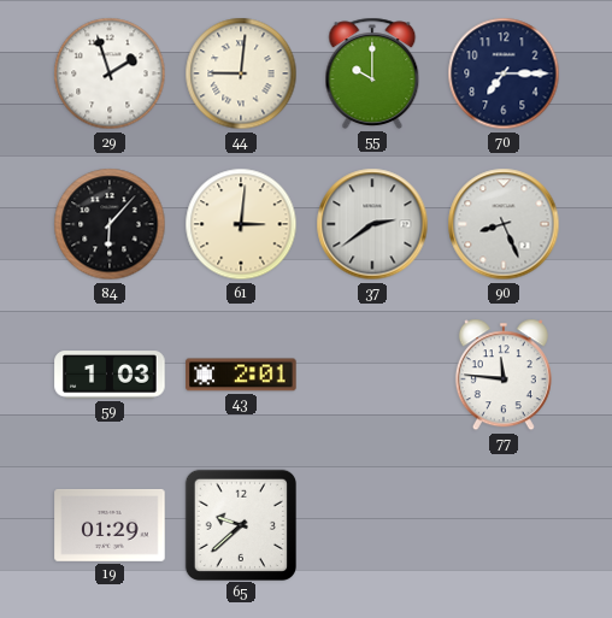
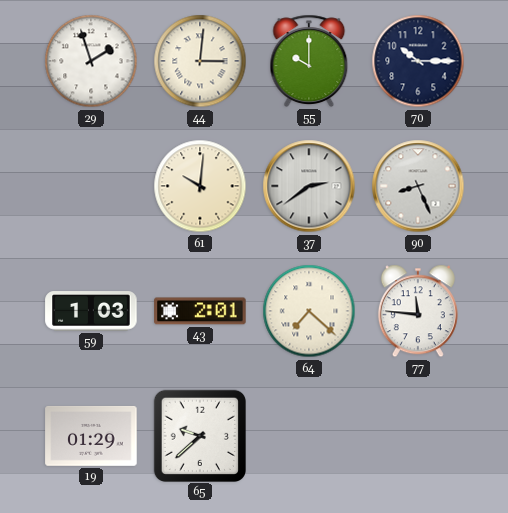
44: 9:01 -> 3:01
70: 7:15 -> 10:15
84: 6:07 -> none
61: 3:01 -> 10:01
64: none -> 7:22
